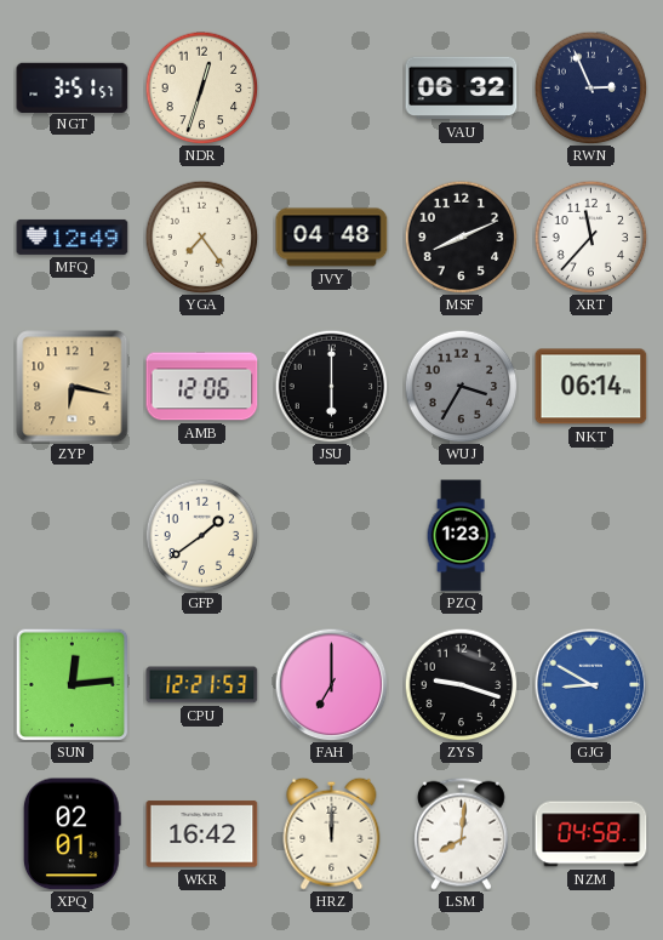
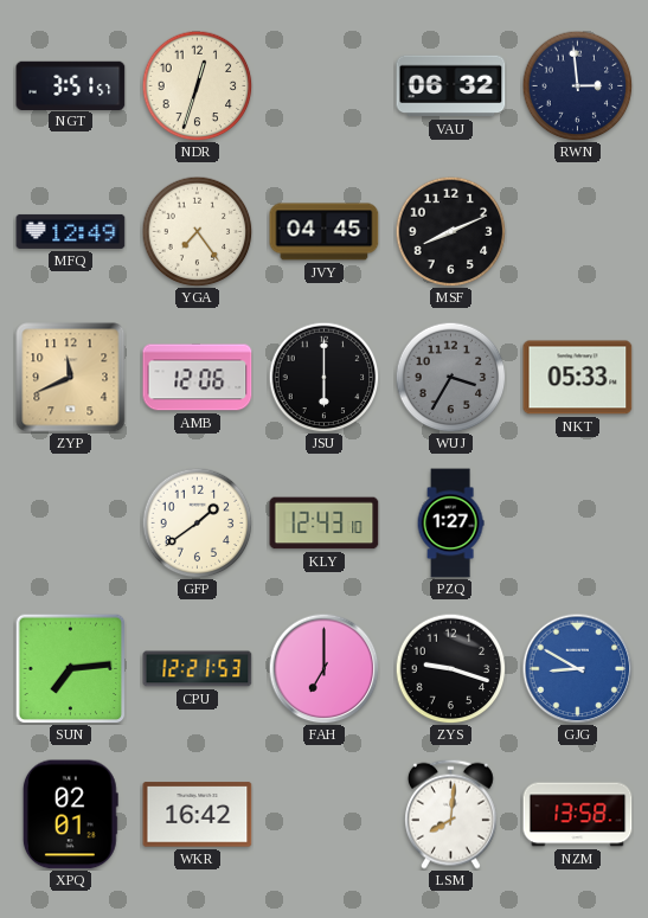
RWN: 2:56 -> 2:59
JVY: 04:48 -> 04:45
XRT: 11:37 -> none
ZYP: 6:17 -> 11:41
NKT: 06:14 -> 05:33
KLY: none -> 12:43
PZQ: 1:23 -> 1:27
SUN: 12:14 -> 7:14
HRZ: 12:00 -> none
NZM: 04:58 -> 13:58
